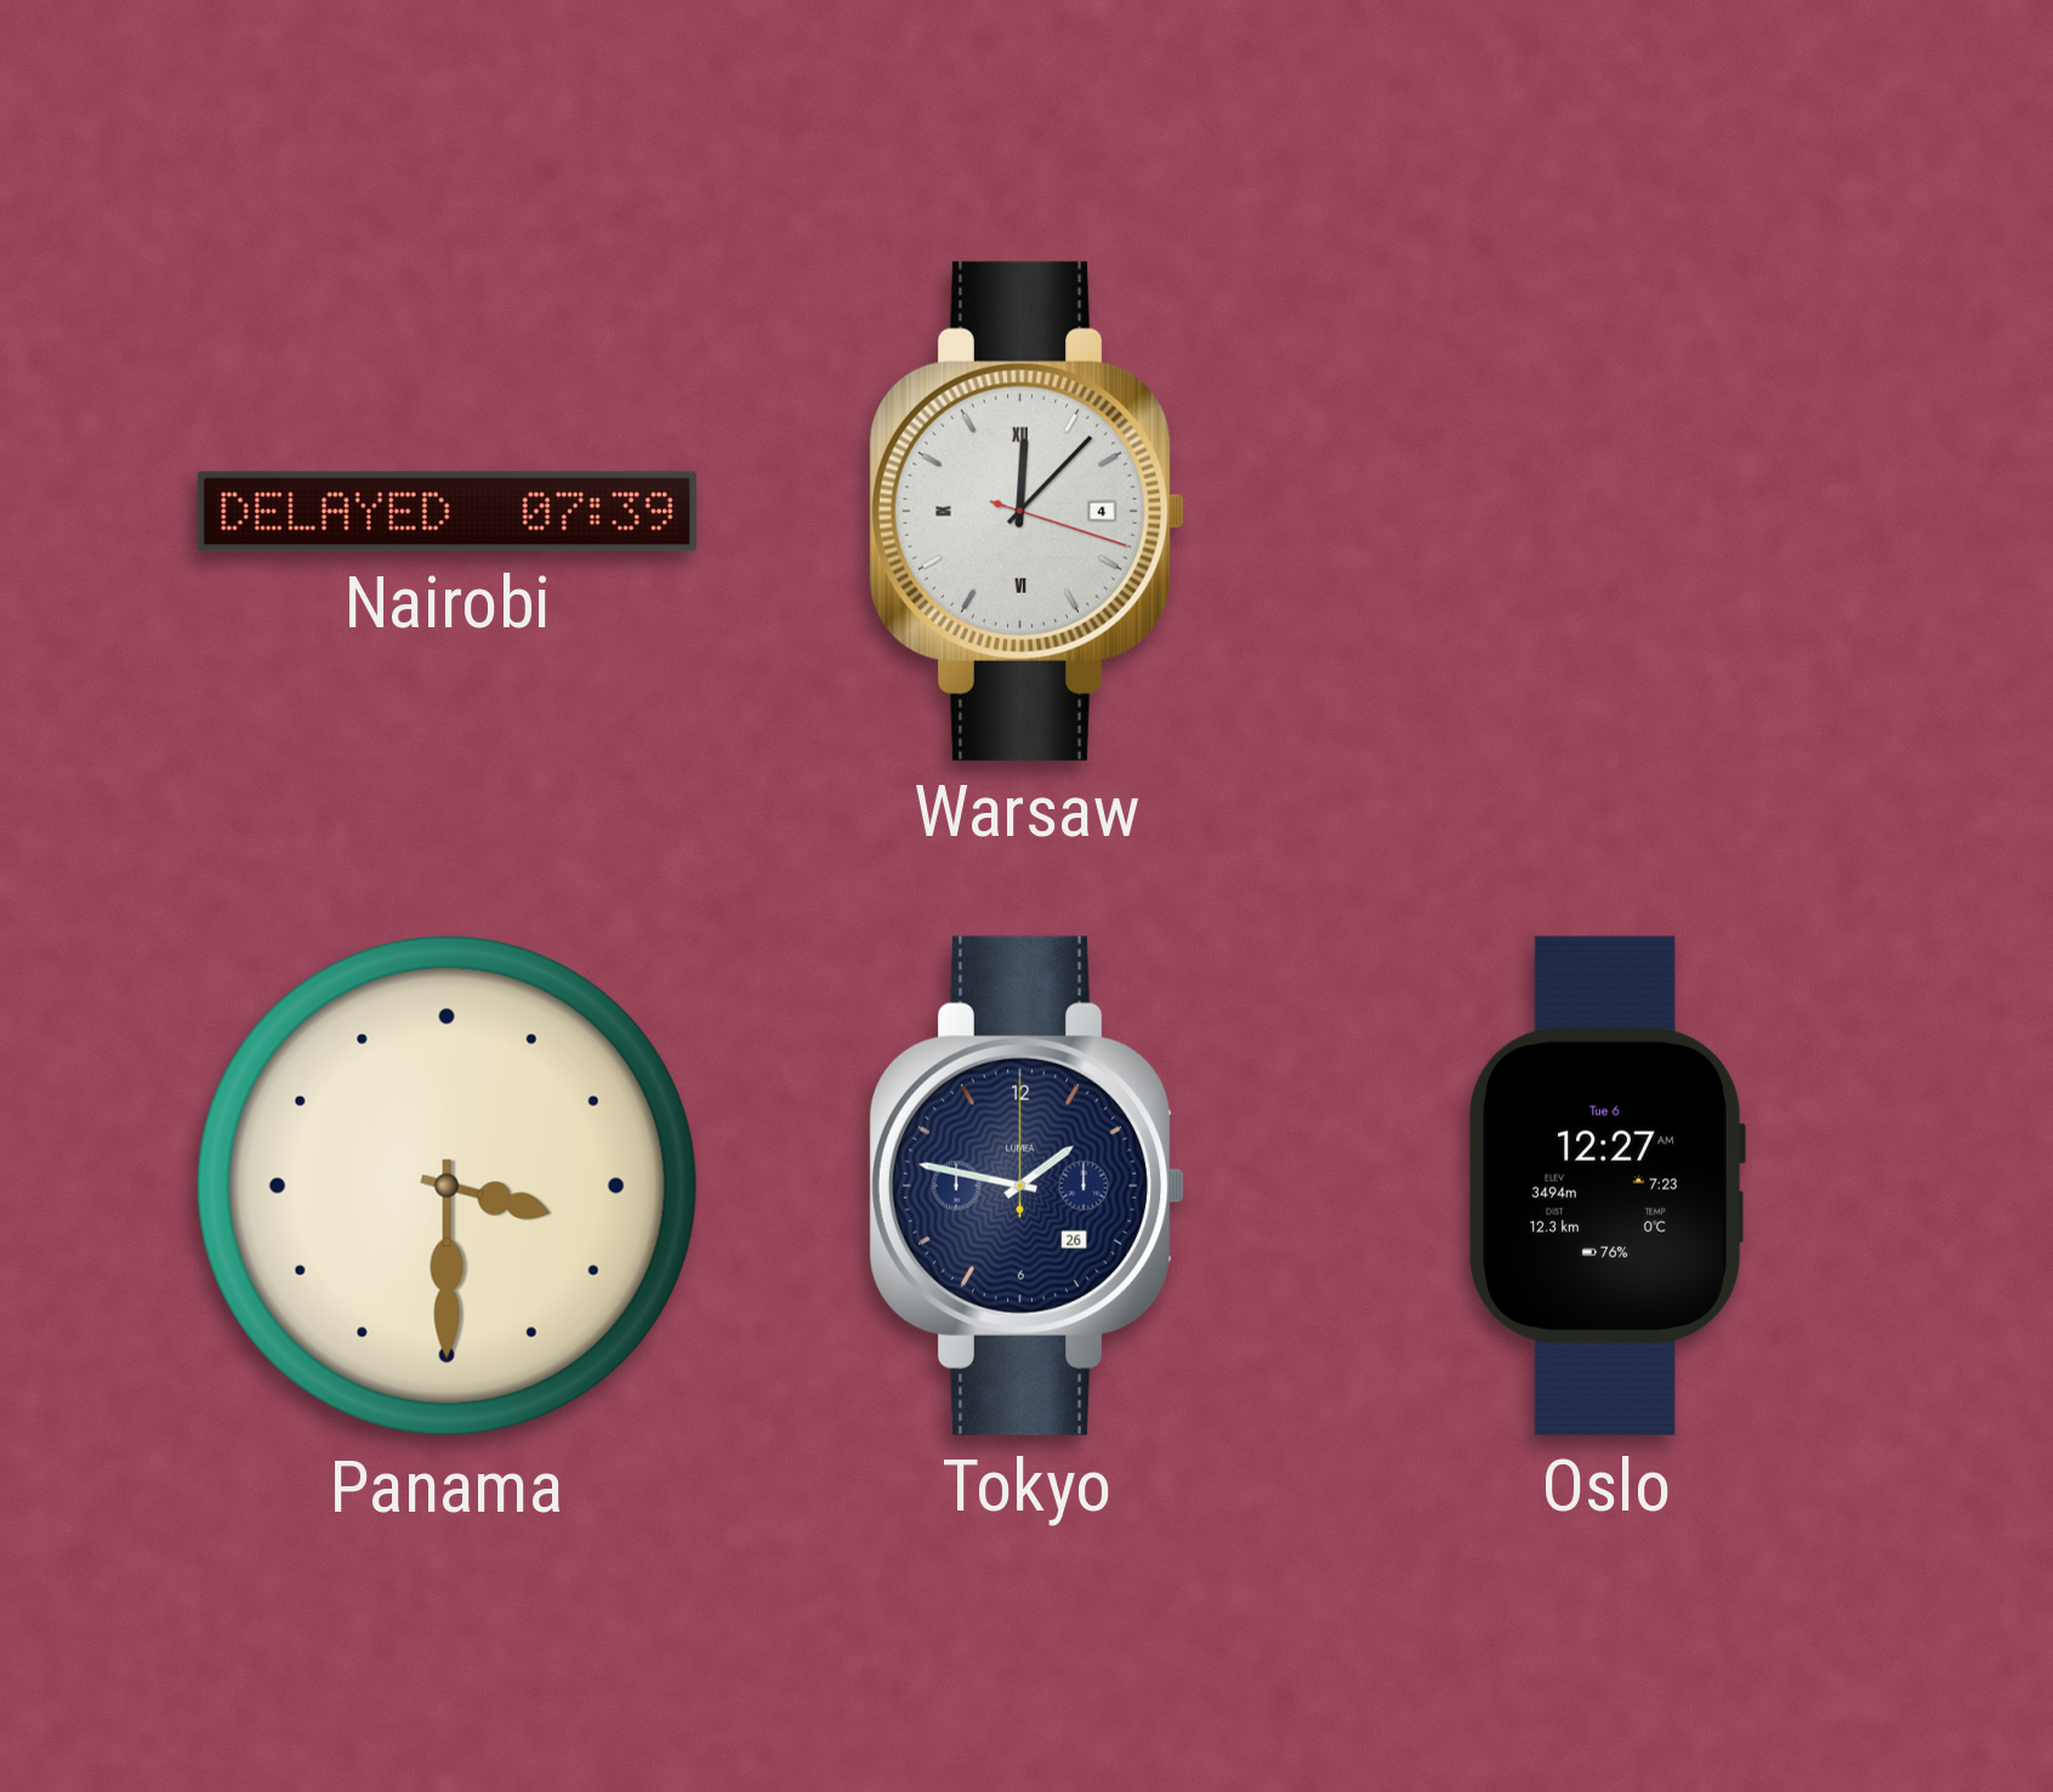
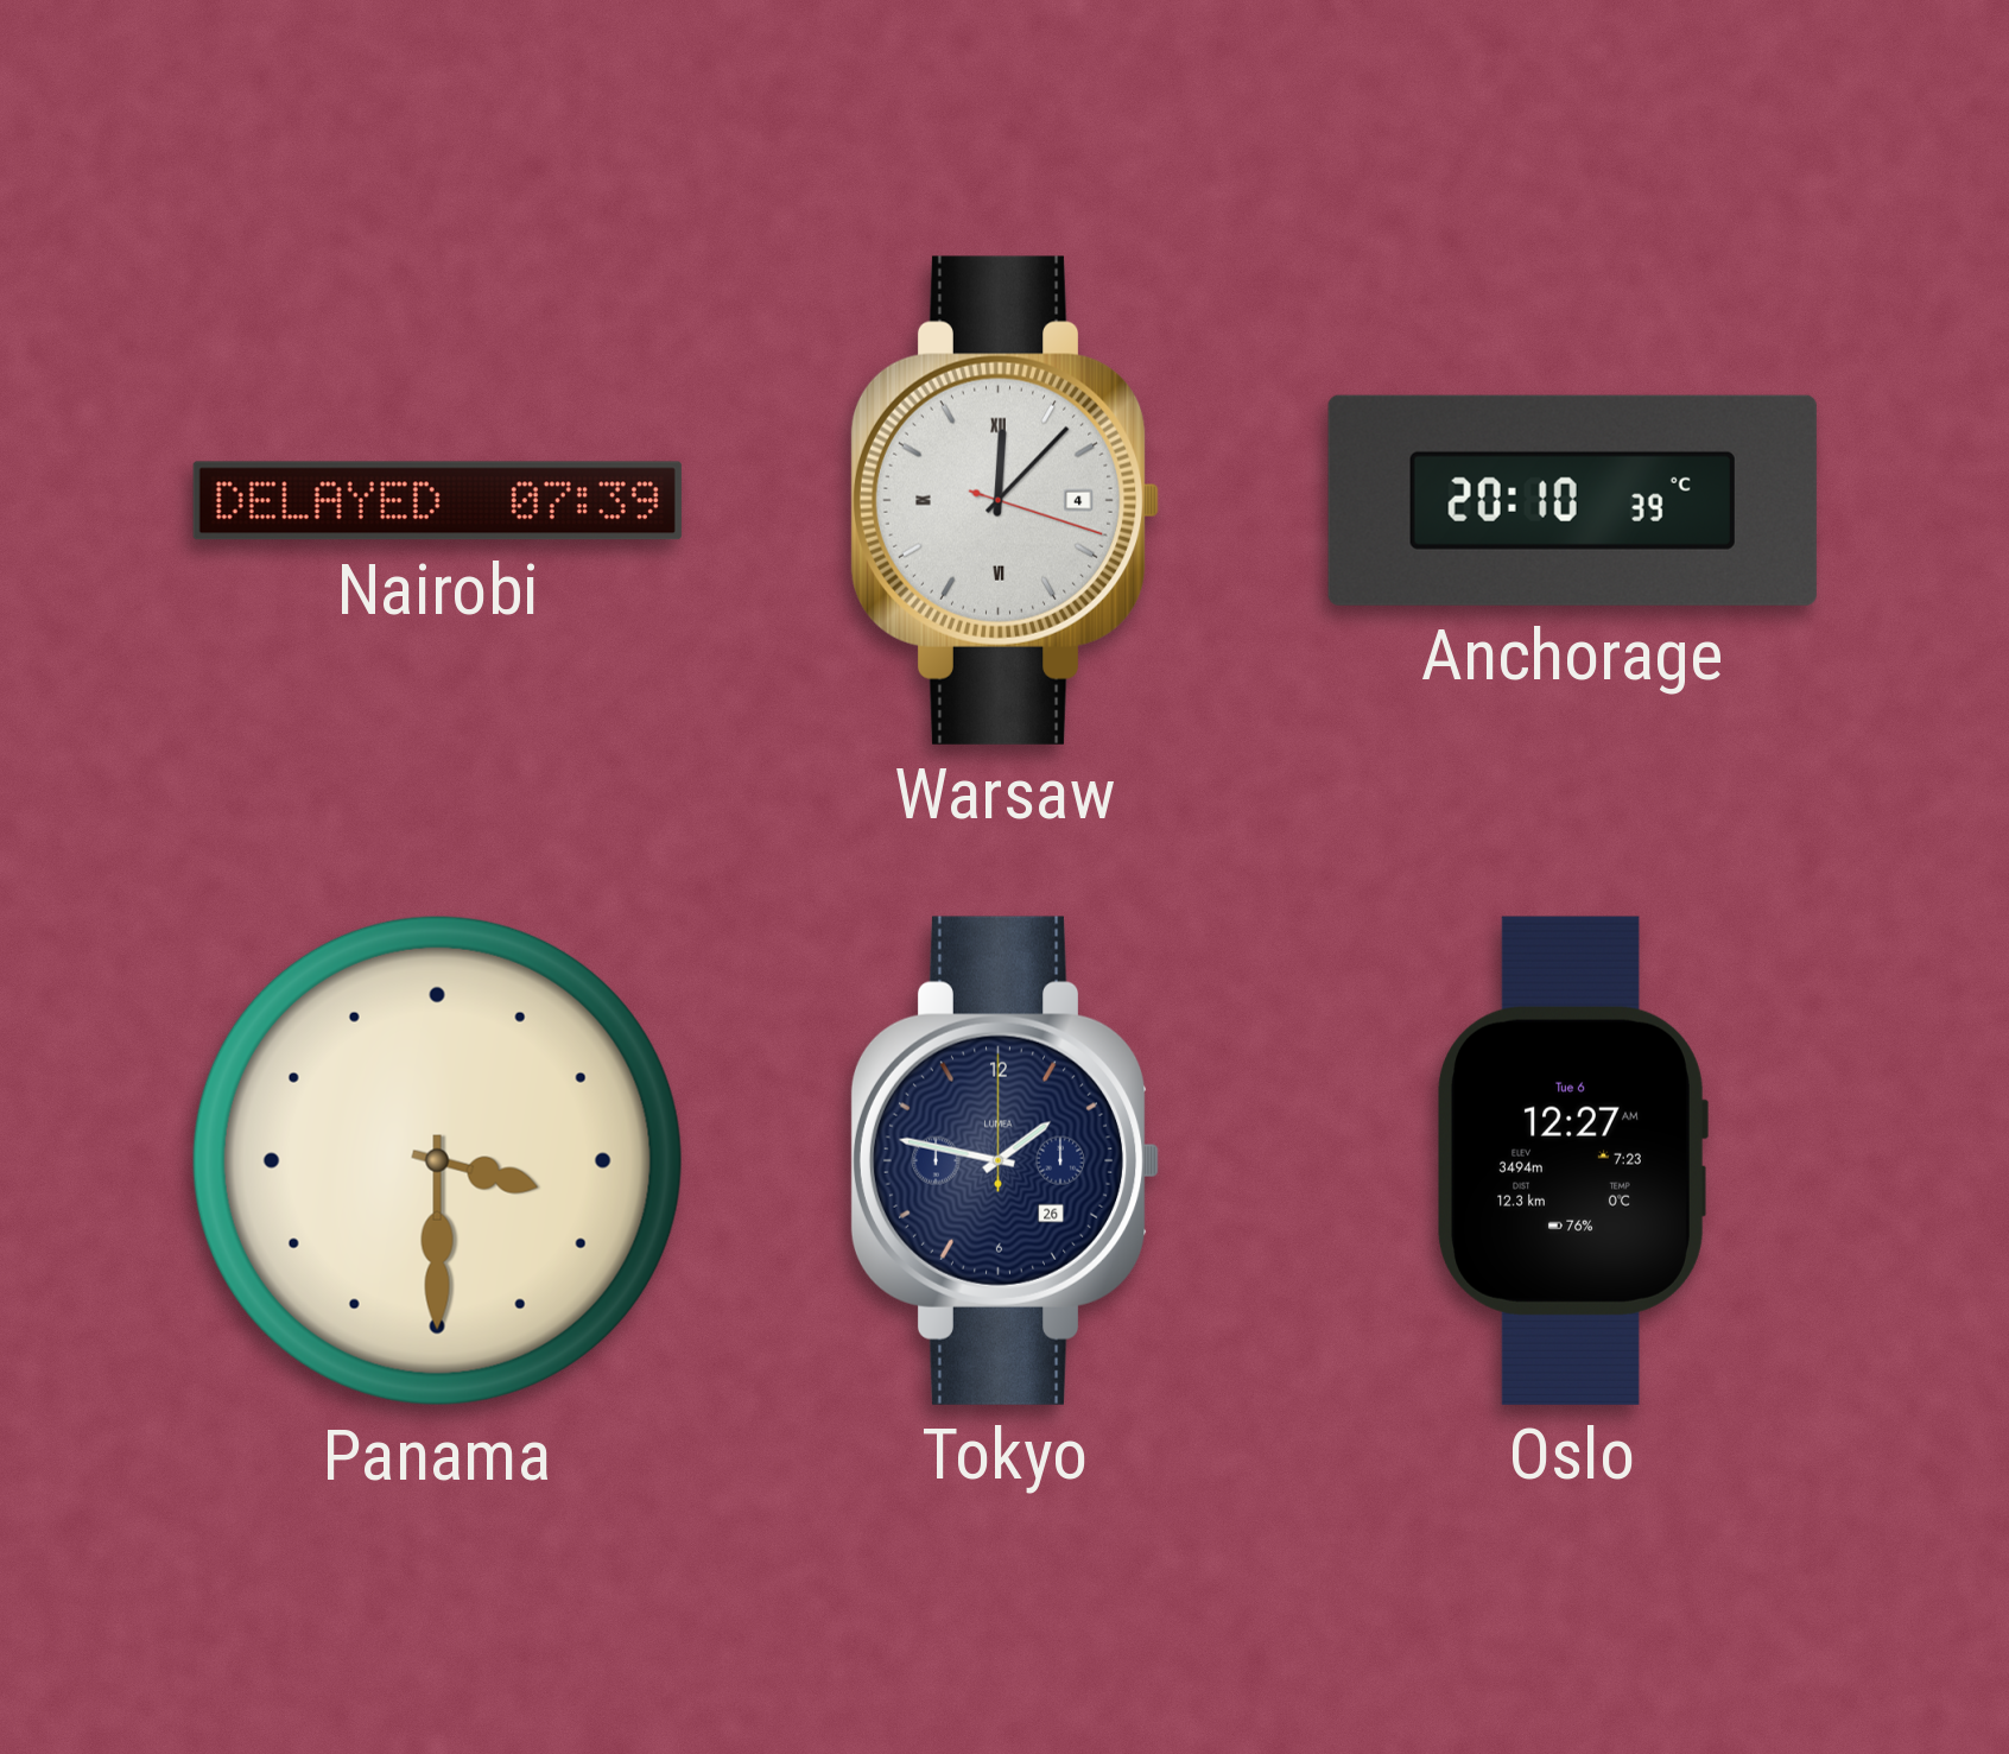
Anchorage: none -> 20:10
